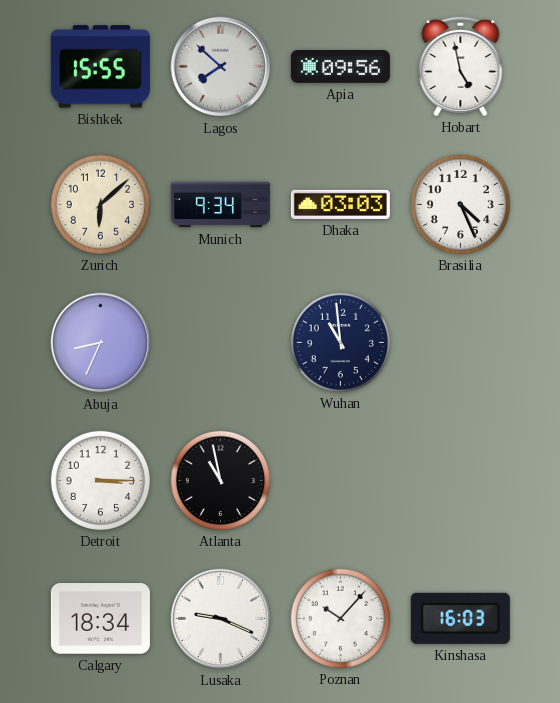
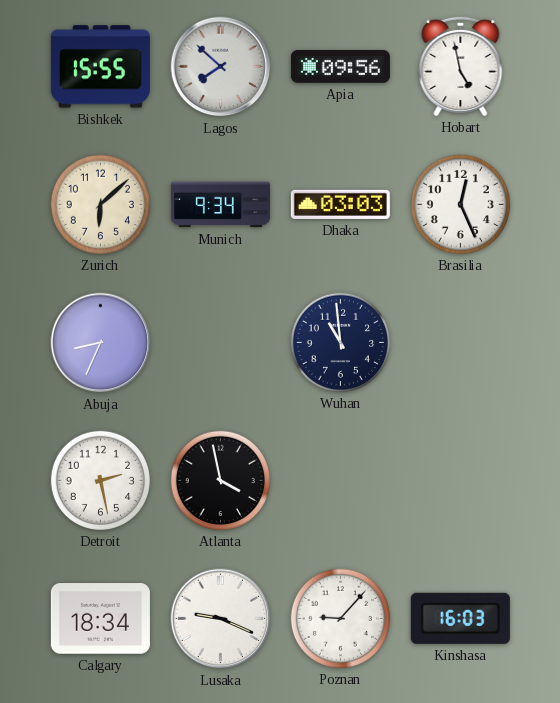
Brasilia: 4:26 -> 12:26
Detroit: 3:15 -> 2:28
Atlanta: 10:58 -> 3:58
Poznan: 10:07 -> 9:07
